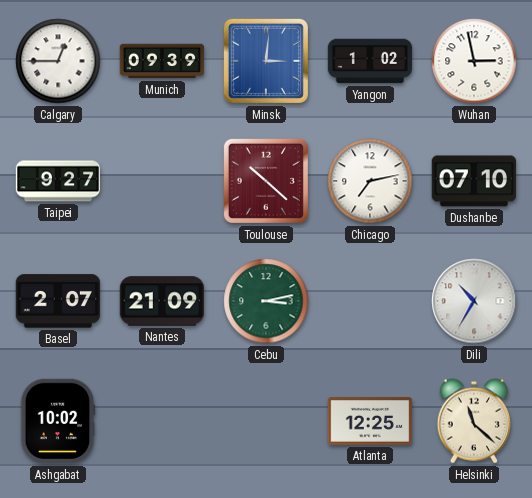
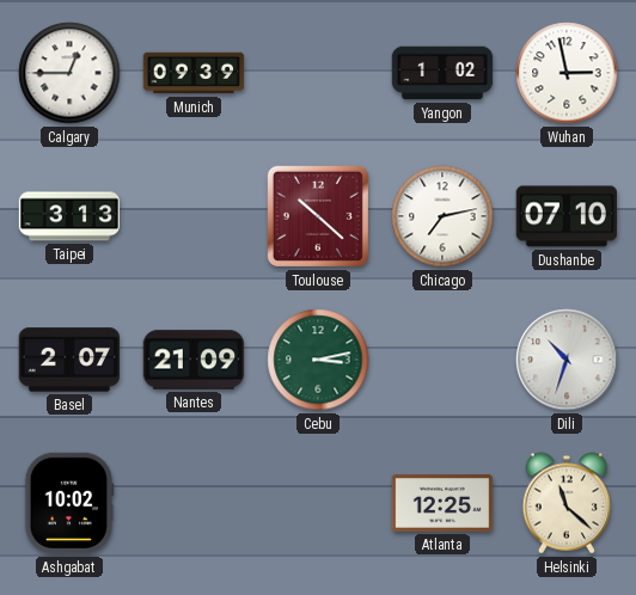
Minsk: 3:01 -> none
Taipei: 9:27 -> 3:13
Dili: 10:35 -> 10:33
